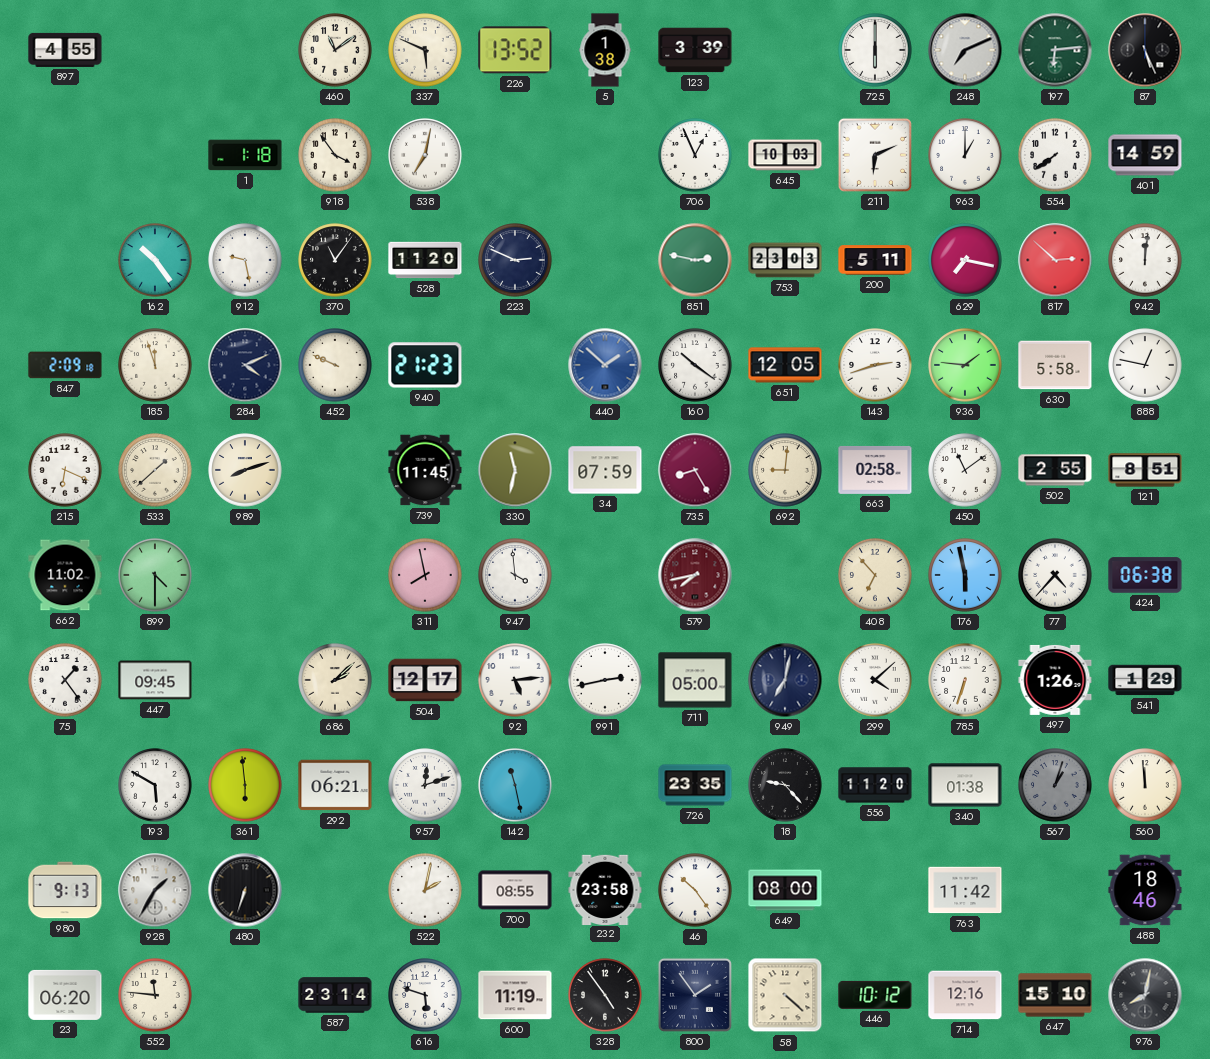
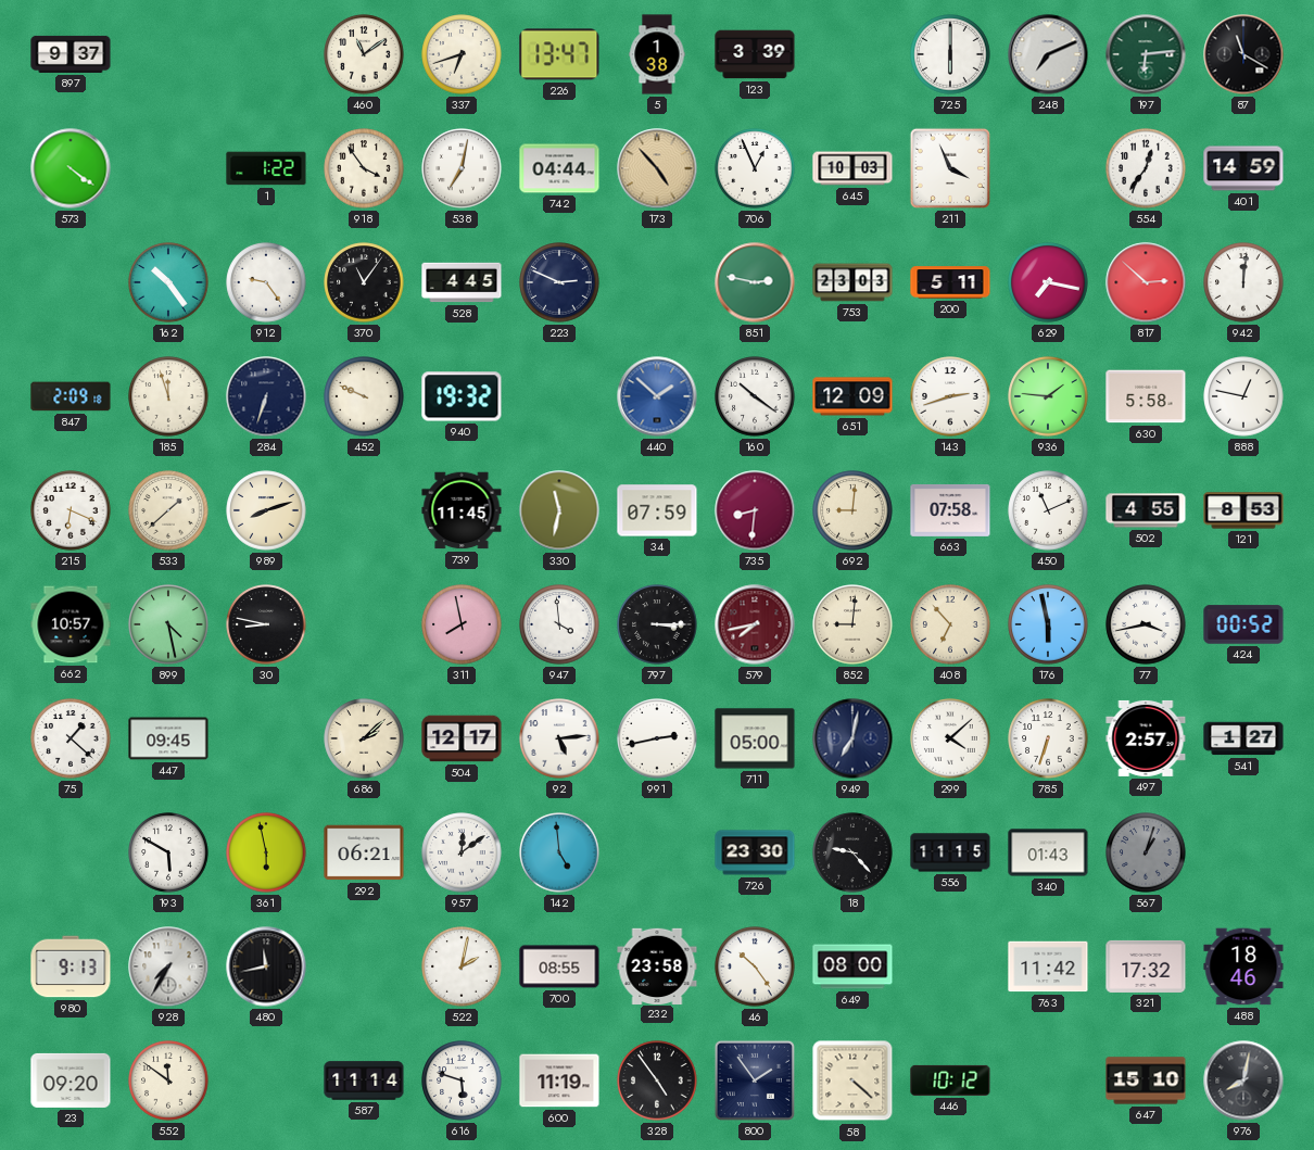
897: 4:55 -> 9:37
337: 5:49 -> 6:42
226: 13:52 -> 13:47
87: 5:26 -> 11:20
573: none -> 4:21
1: 1:18 -> 1:22
742: none -> 04:44
173: none -> 4:53
211: 6:11 -> 3:56
963: 1:00 -> none
554: 7:39 -> 12:36
912: 9:28 -> 9:24
528: 11:20 -> 4:45
284: 4:11 -> 6:33
940: 21:23 -> 19:32
651: 12:05 -> 12:09
735: 8:25 -> 8:31
663: 02:58 -> 07:58
450: 11:09 -> 11:11
502: 2:55 -> 4:55
121: 8:51 -> 8:53
662: 11:02 -> 10:57
899: 4:30 -> 4:28
30: none -> 8:47
797: none -> 3:15
852: none -> 9:01
77: 4:37 -> 3:43
424: 06:38 -> 00:52
75: 1:24 -> 1:22
497: 1:26 -> 2:57
541: 1:29 -> 1:27
361: 5:59 -> 5:58
957: 12:12 -> 12:09
142: 11:28 -> 4:59
726: 23:35 -> 23:30
556: 11:20 -> 11:15
340: 01:38 -> 01:43
560: 11:59 -> none
928: 1:35 -> 7:35
480: 6:33 -> 11:43
321: none -> 17:32
23: 06:20 -> 09:20
552: 11:46 -> 11:51
587: 23:14 -> 11:14
714: 12:16 -> none
